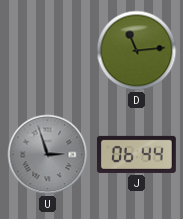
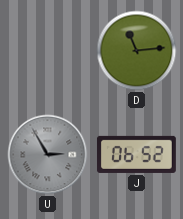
U: 2:57 -> 2:55
J: 06:44 -> 06:52
